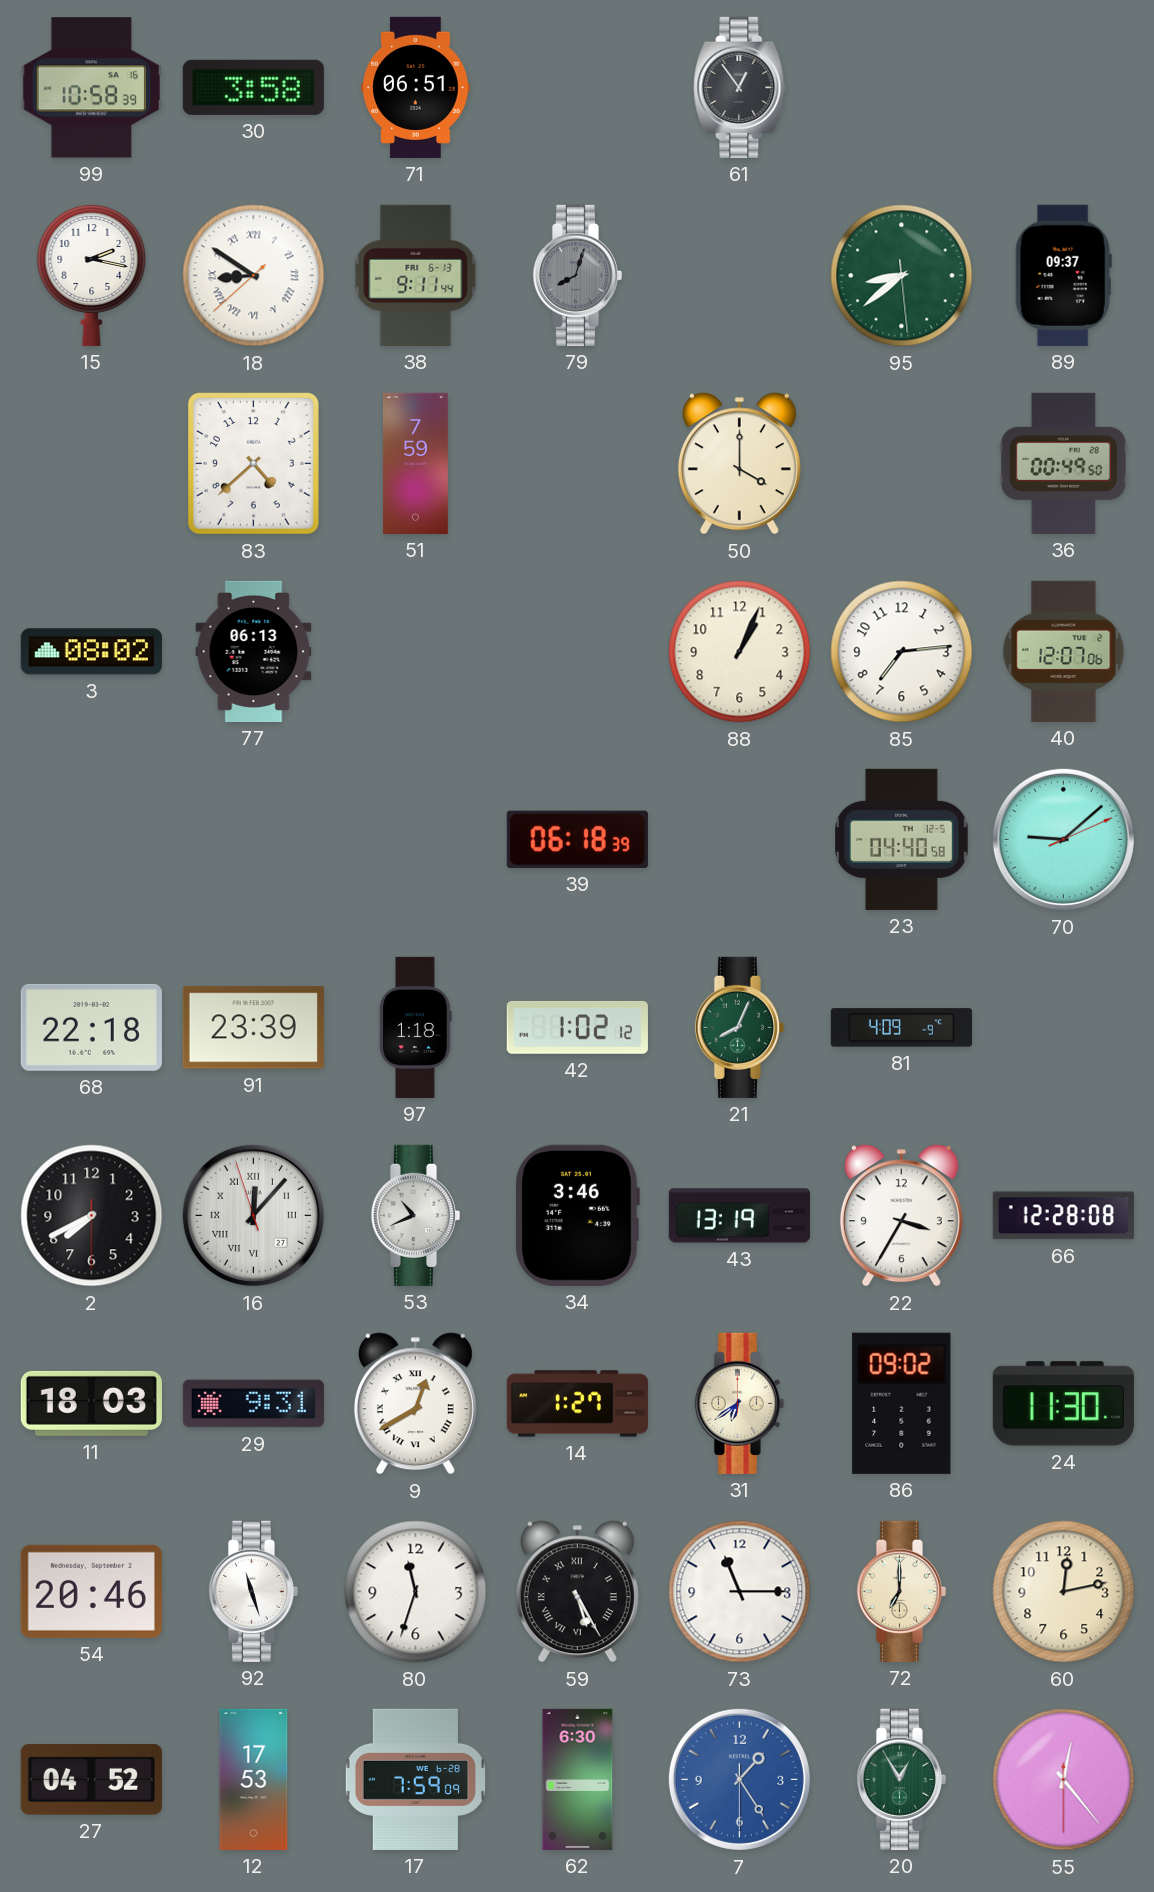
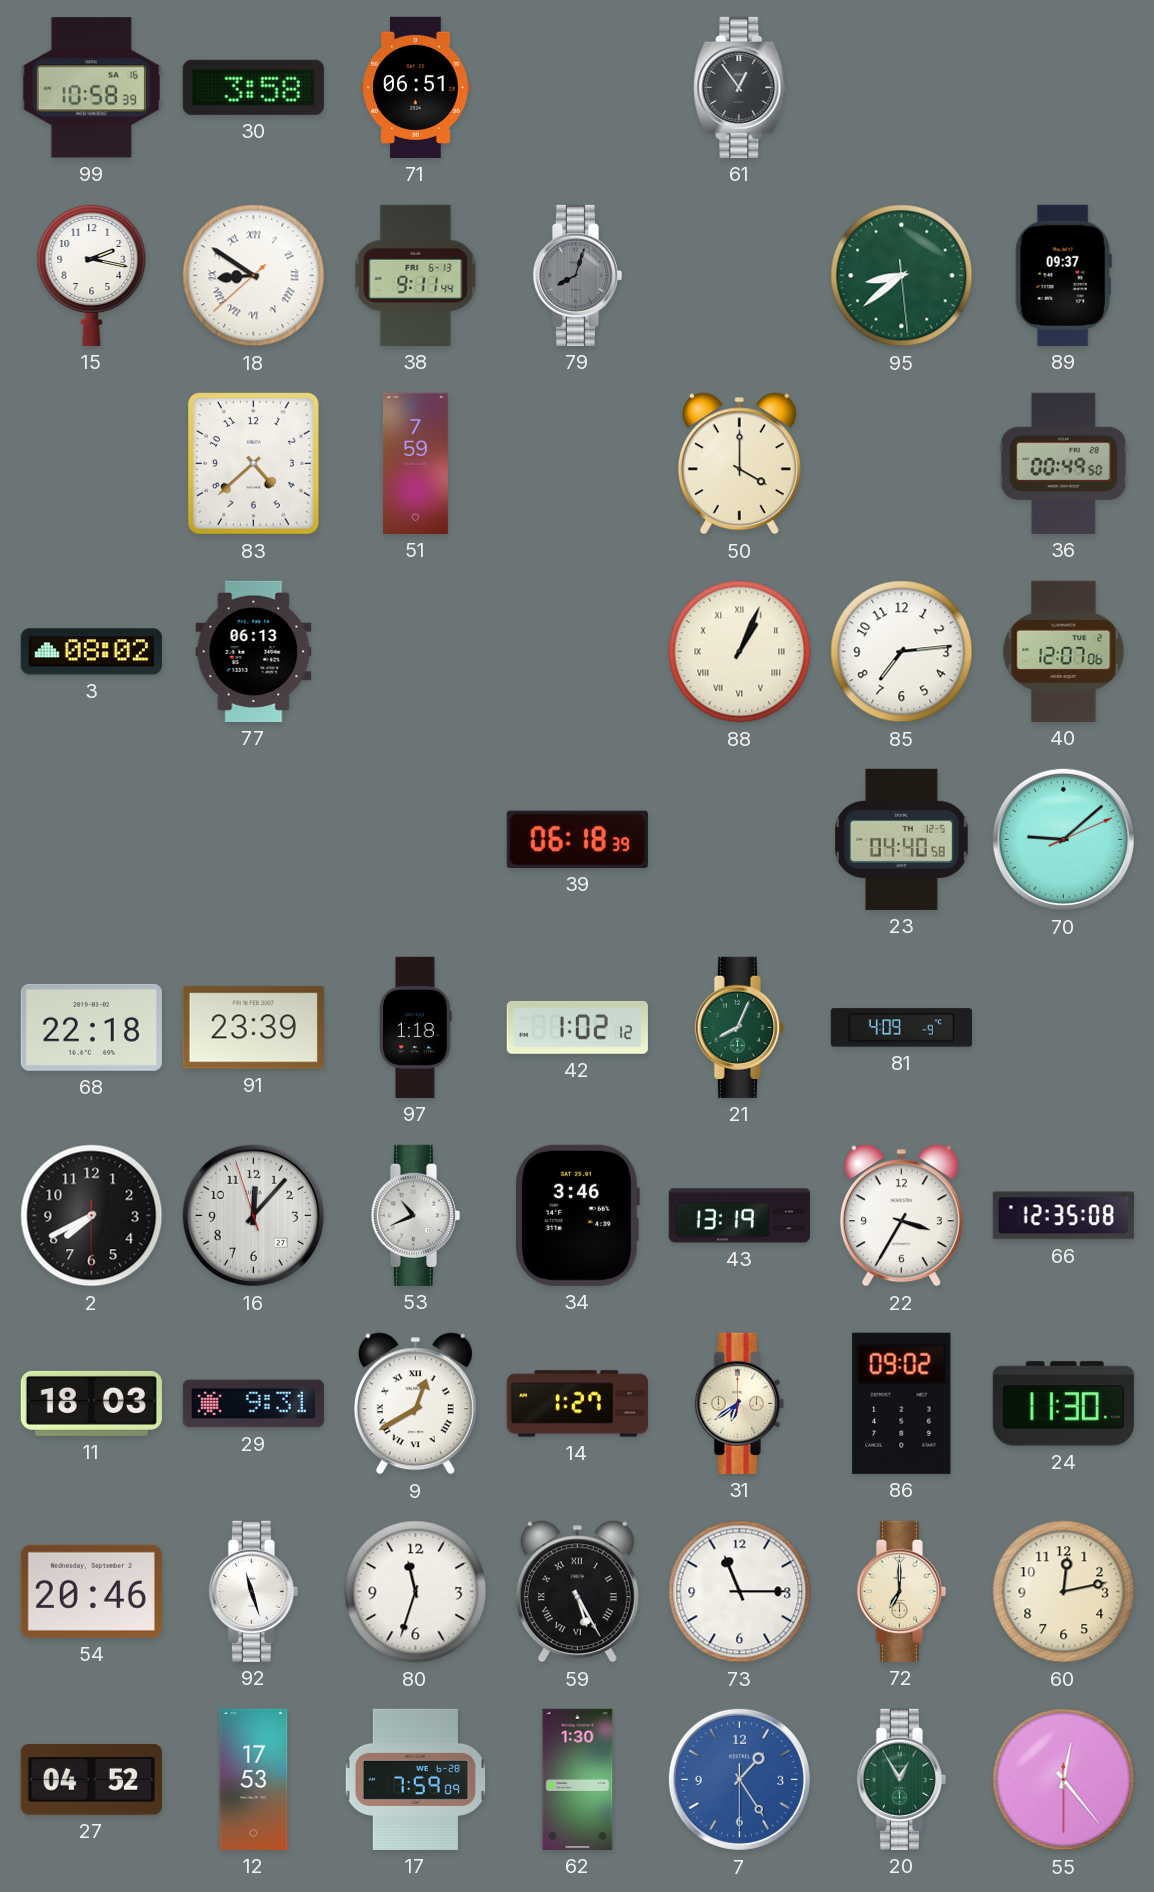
88 numerals: Arabic -> Roman
16 numerals: Roman -> Arabic
66: 12:28 -> 12:35
62: 6:30 -> 1:30
